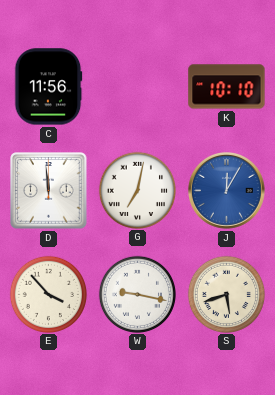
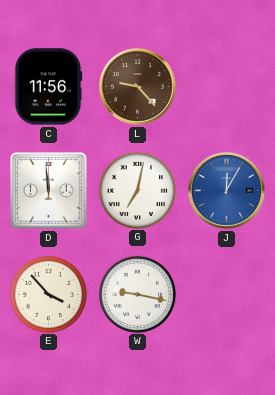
L: none -> 9:23
K: 10:10 -> none
S: 5:42 -> none
